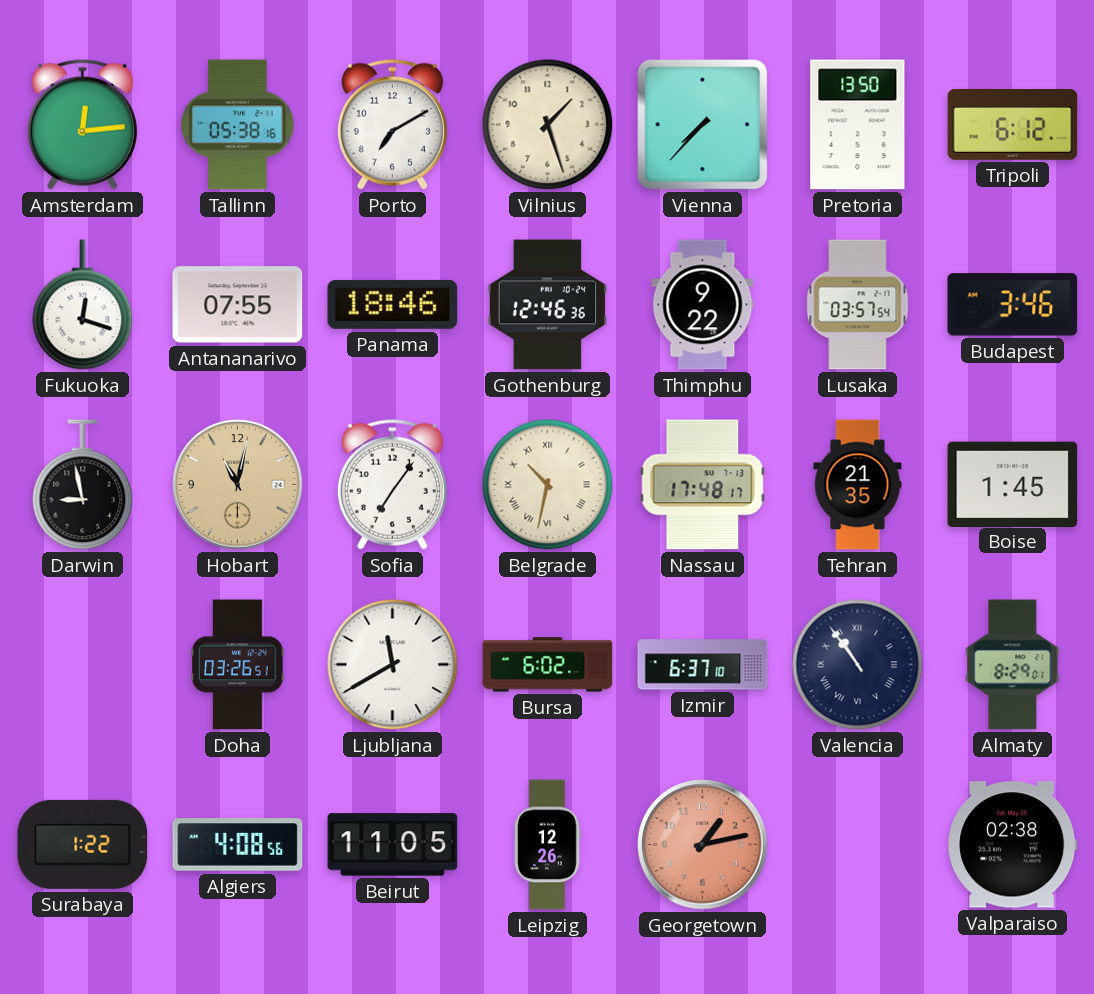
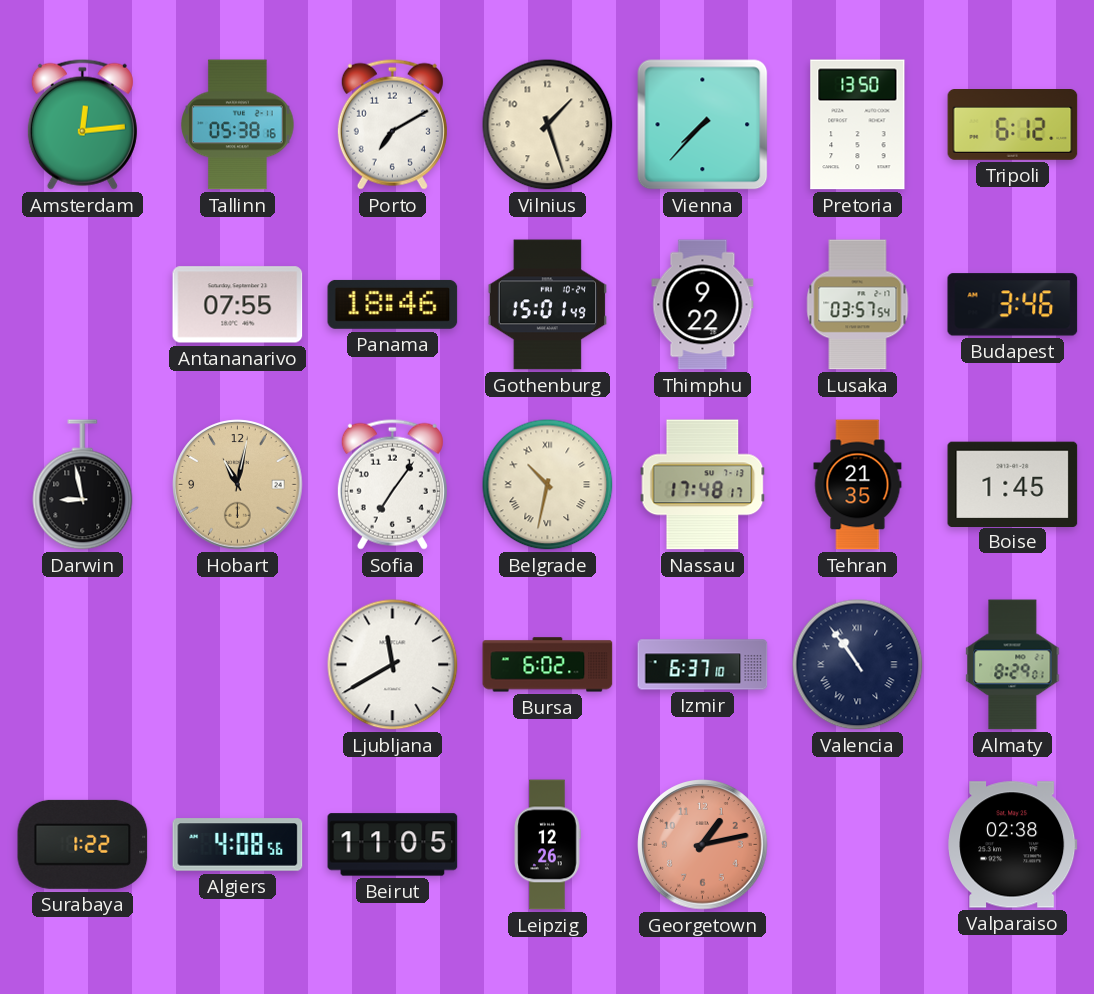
Fukuoka: 12:18 -> none
Gothenburg: 12:46 -> 15:01
Doha: 03:26 -> none
